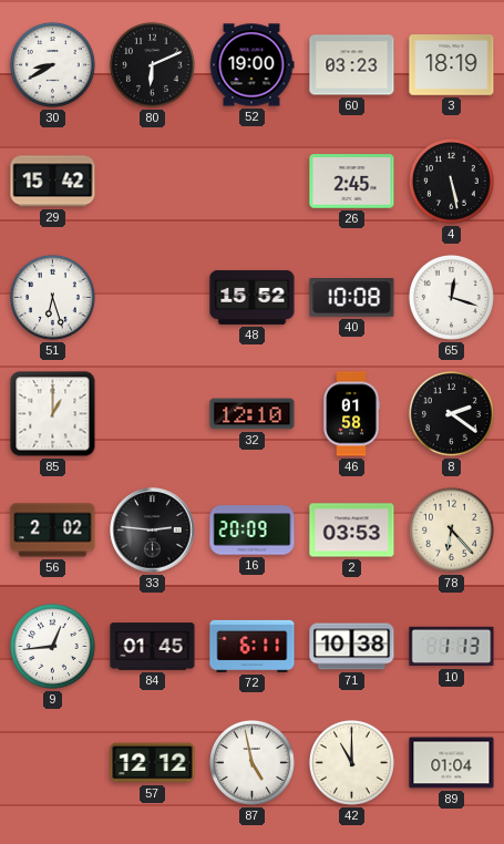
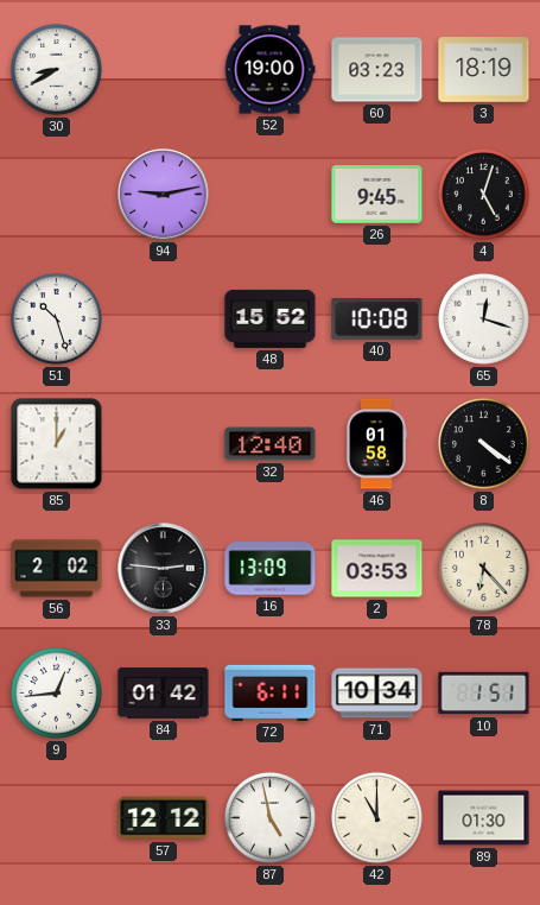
80: 6:11 -> none
29: 15:42 -> none
94: none -> 9:13
26: 2:45 -> 9:45
4: 5:28 -> 5:03
51: 6:27 -> 10:27
32: 12:10 -> 12:40
8: 2:21 -> 4:21
16: 20:09 -> 13:09
84: 01:45 -> 01:42
71: 10:38 -> 10:34
10: 1:13 -> 1:51
89: 01:04 -> 01:30
